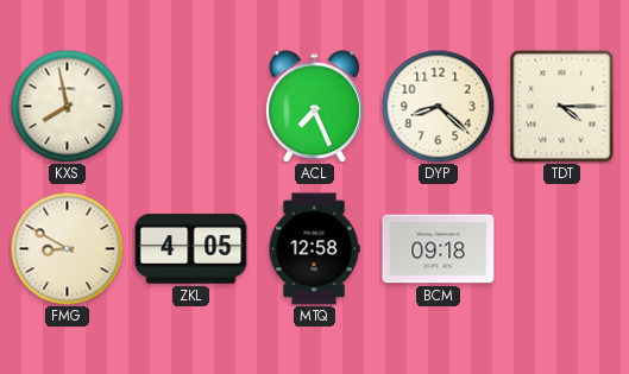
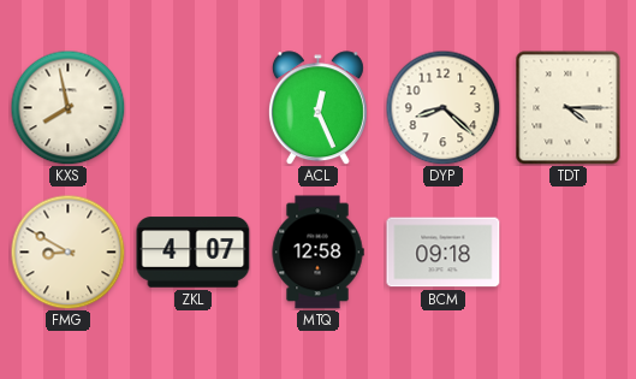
ACL: 7:26 -> 12:26
ZKL: 4:05 -> 4:07
